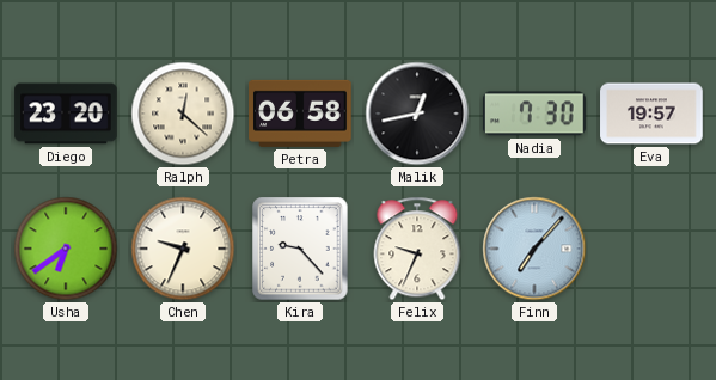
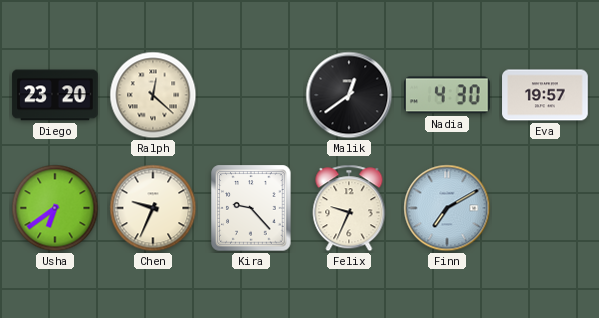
Petra: 06:58 -> none
Malik: 12:43 -> 12:39
Nadia: 7:30 -> 4:30
Finn: 7:07 -> 7:10
